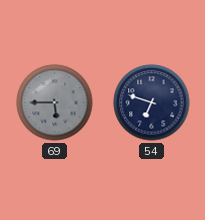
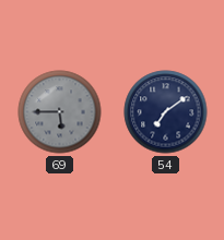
54: 6:48 -> 7:09
